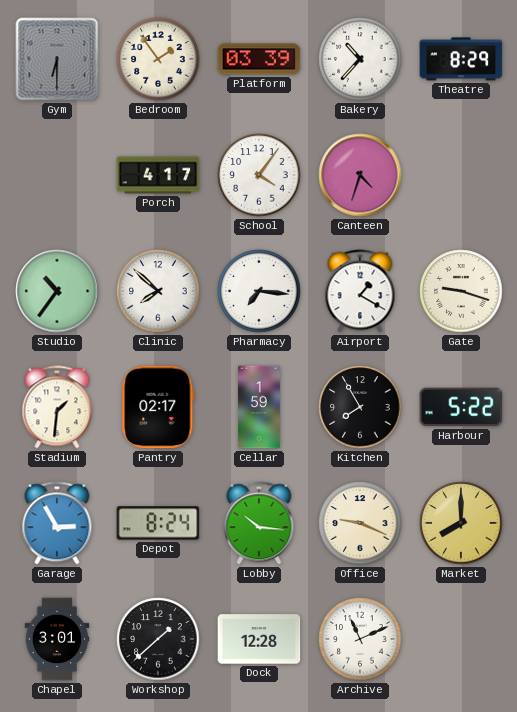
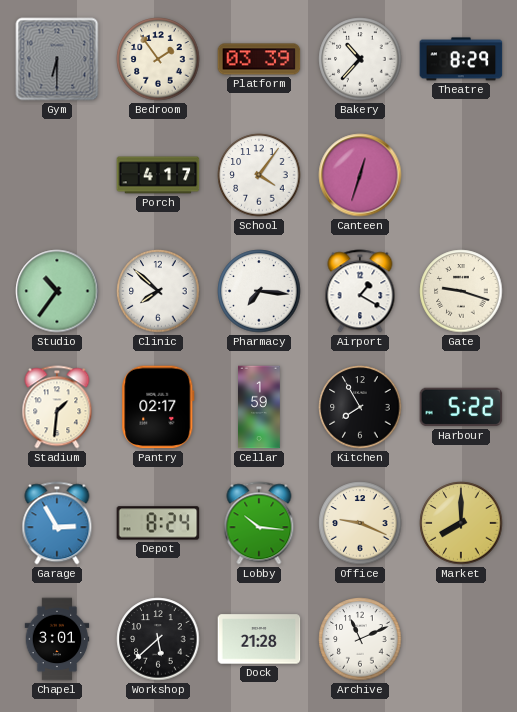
Canteen: 4:33 -> 12:33
Workshop: 1:38 -> 5:38
Dock: 12:28 -> 21:28
